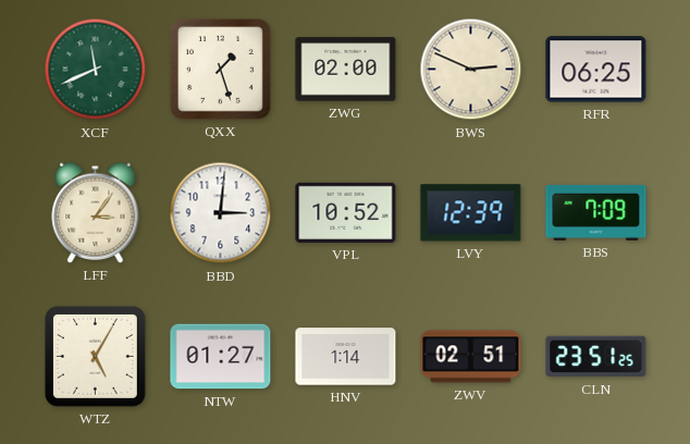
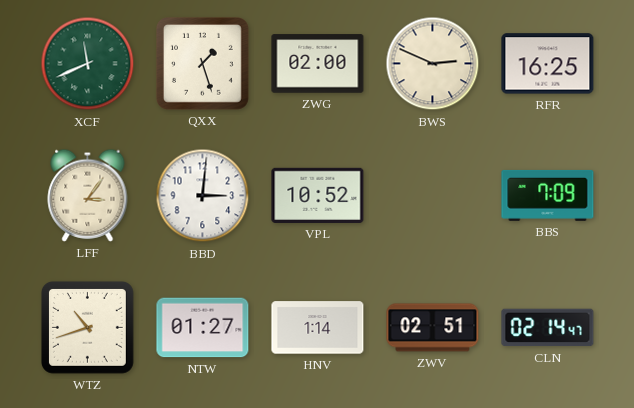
RFR: 06:25 -> 16:25
LVY: 12:39 -> none
WTZ: 5:05 -> 10:42
CLN: 23:51 -> 02:14
